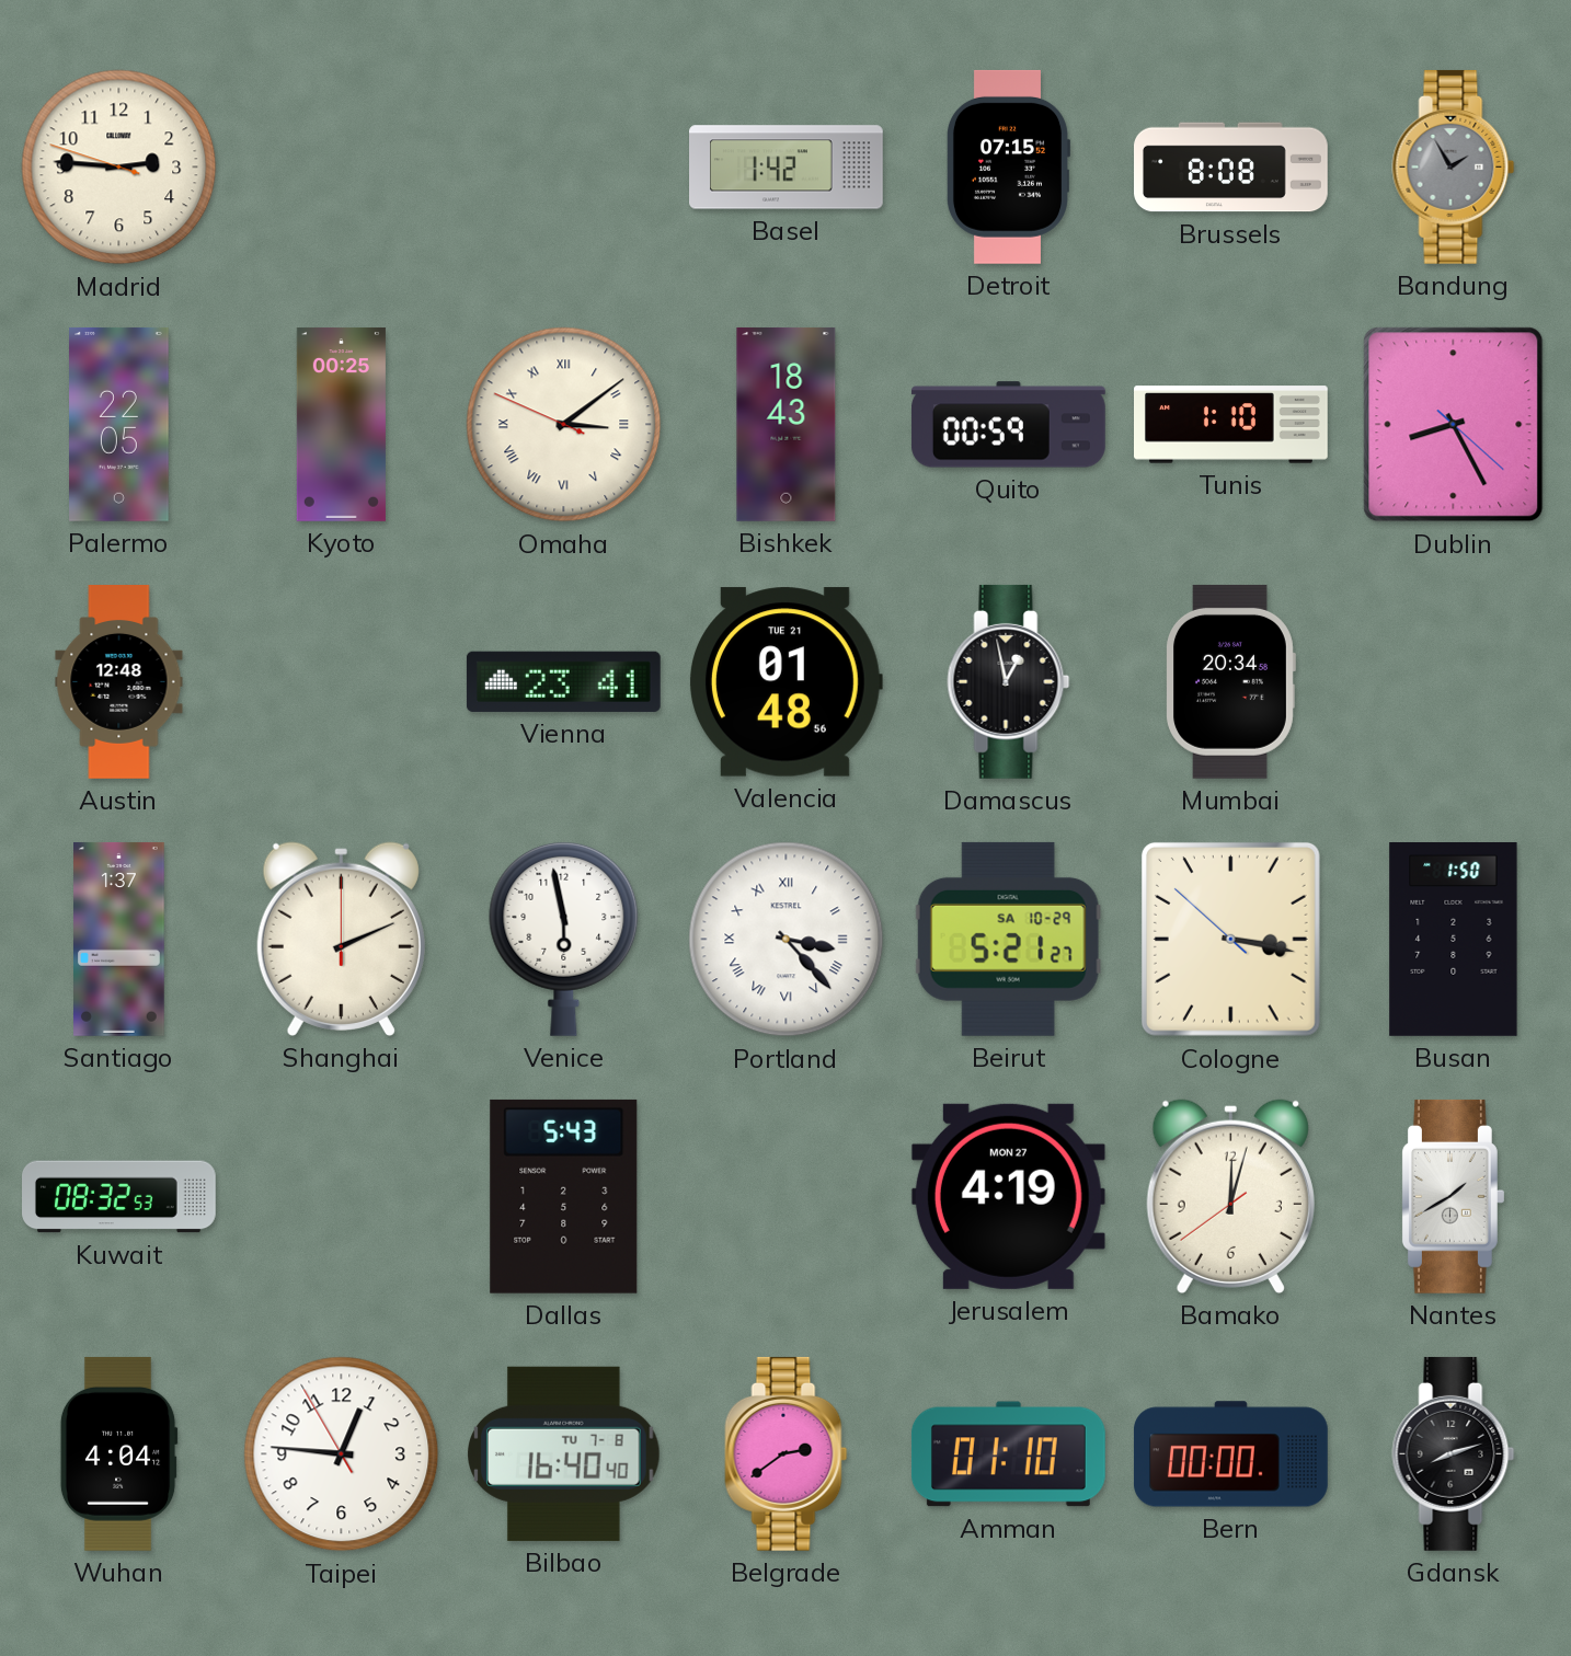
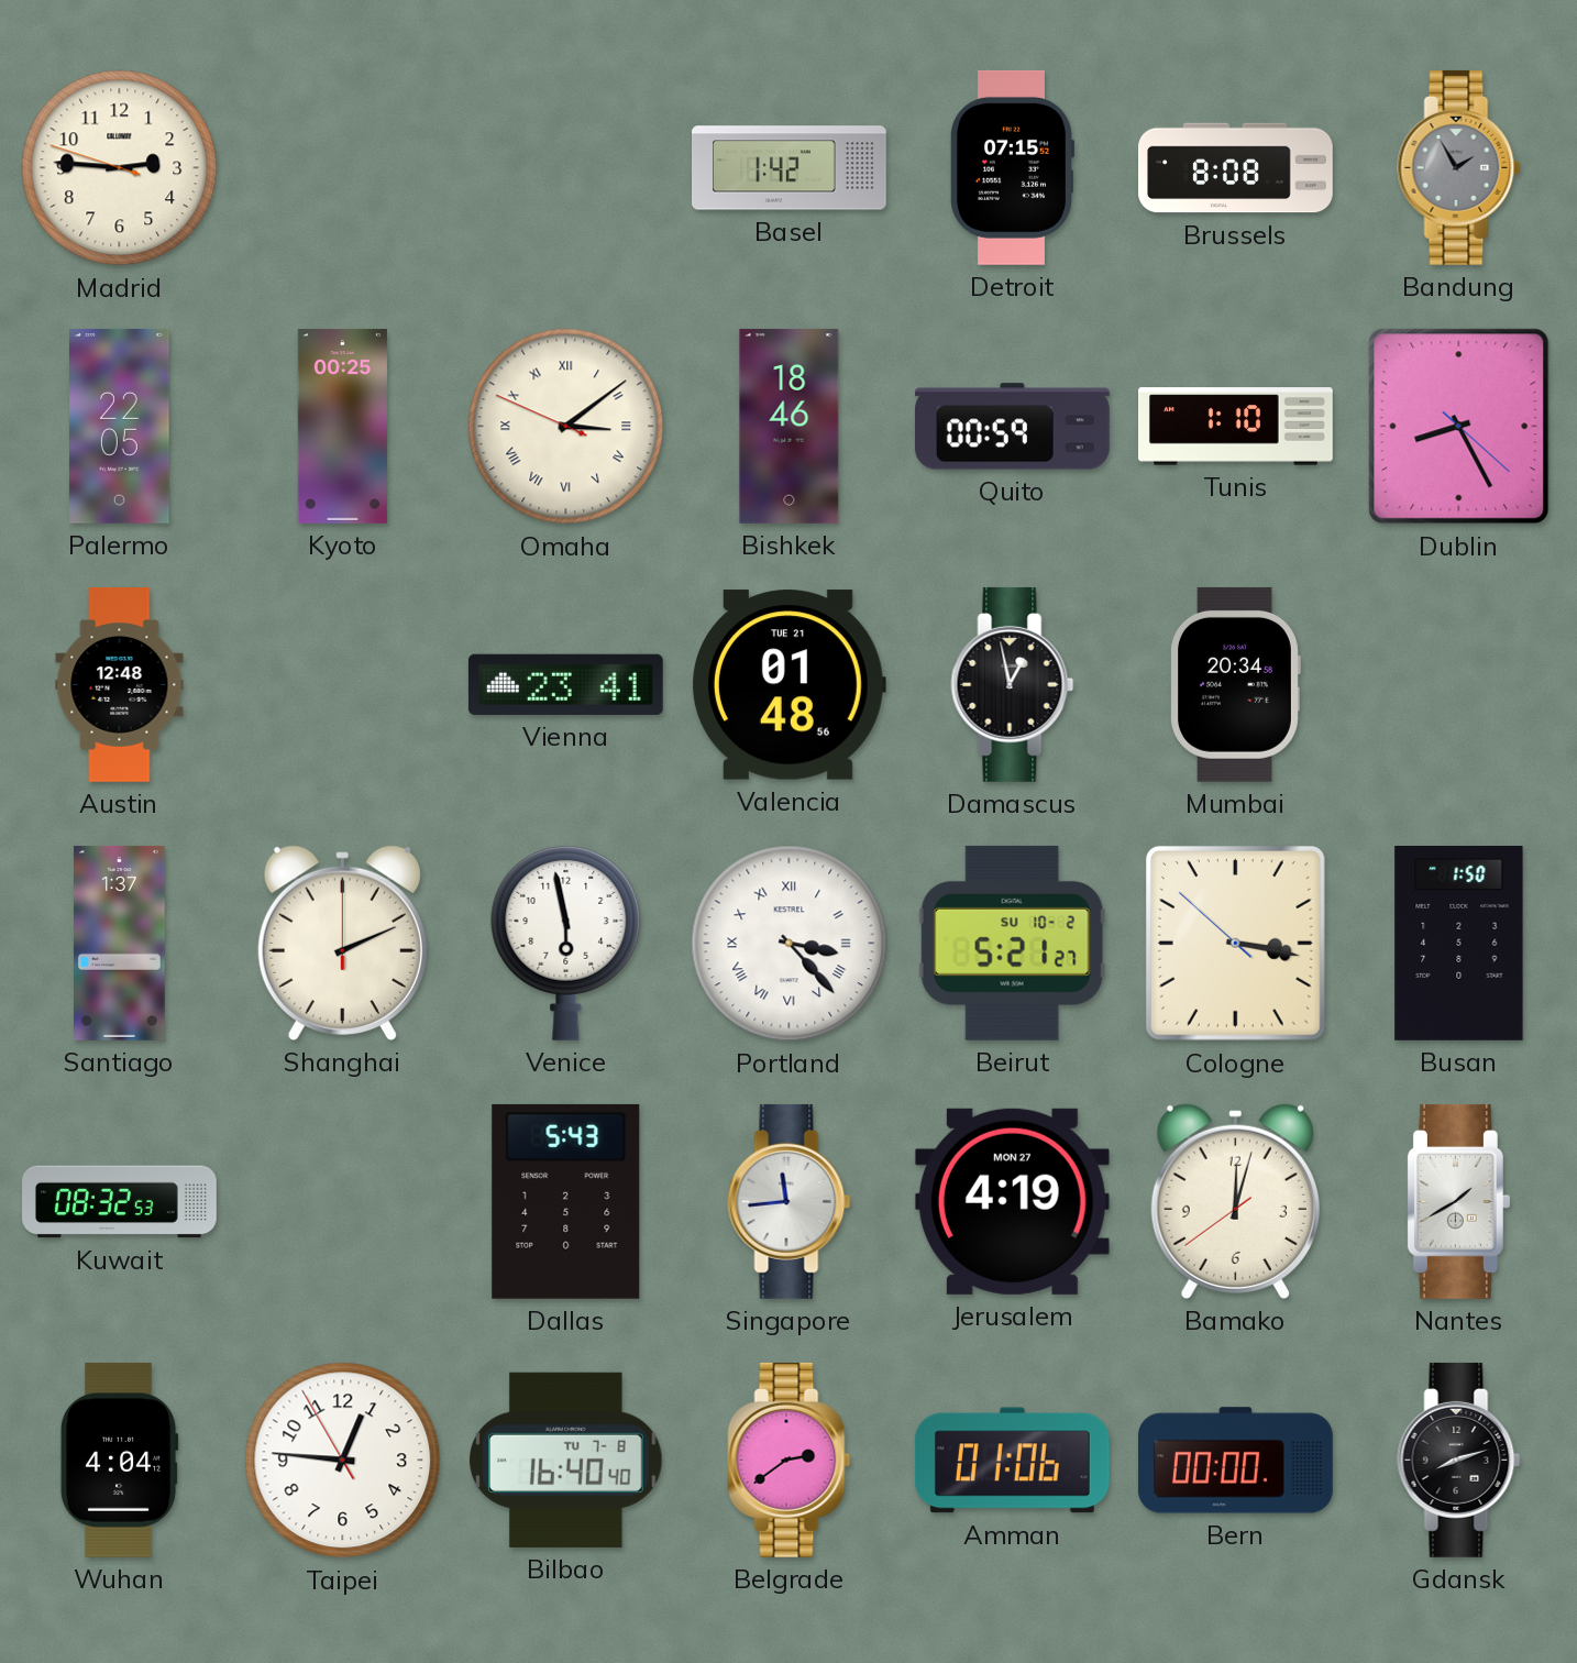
Bishkek: 18:43 -> 18:46
Beirut date: SA 10-29 -> SU 10-2
Singapore: none -> 11:44
Amman: 01:10 -> 01:06
